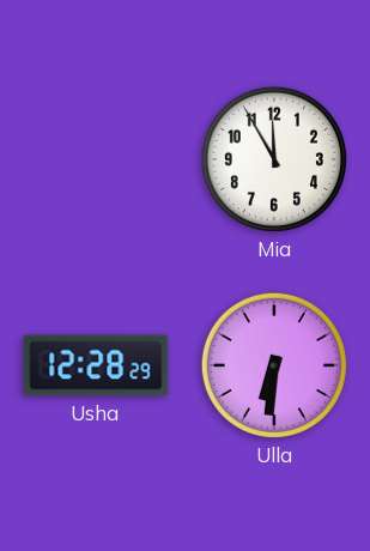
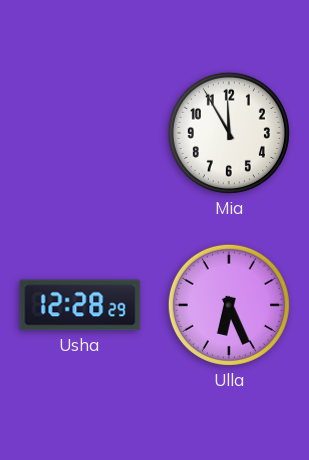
Ulla: 6:31 -> 6:26
